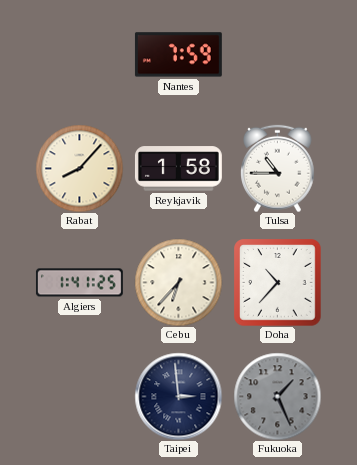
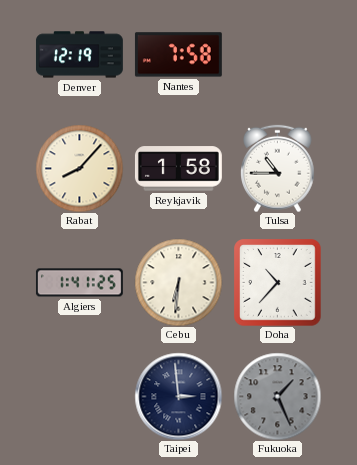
Denver: none -> 12:19
Nantes: 7:59 -> 7:58
Cebu: 6:37 -> 6:31
